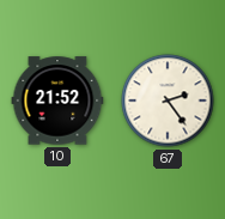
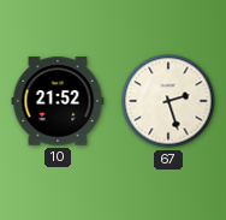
67: 2:24 -> 2:27
